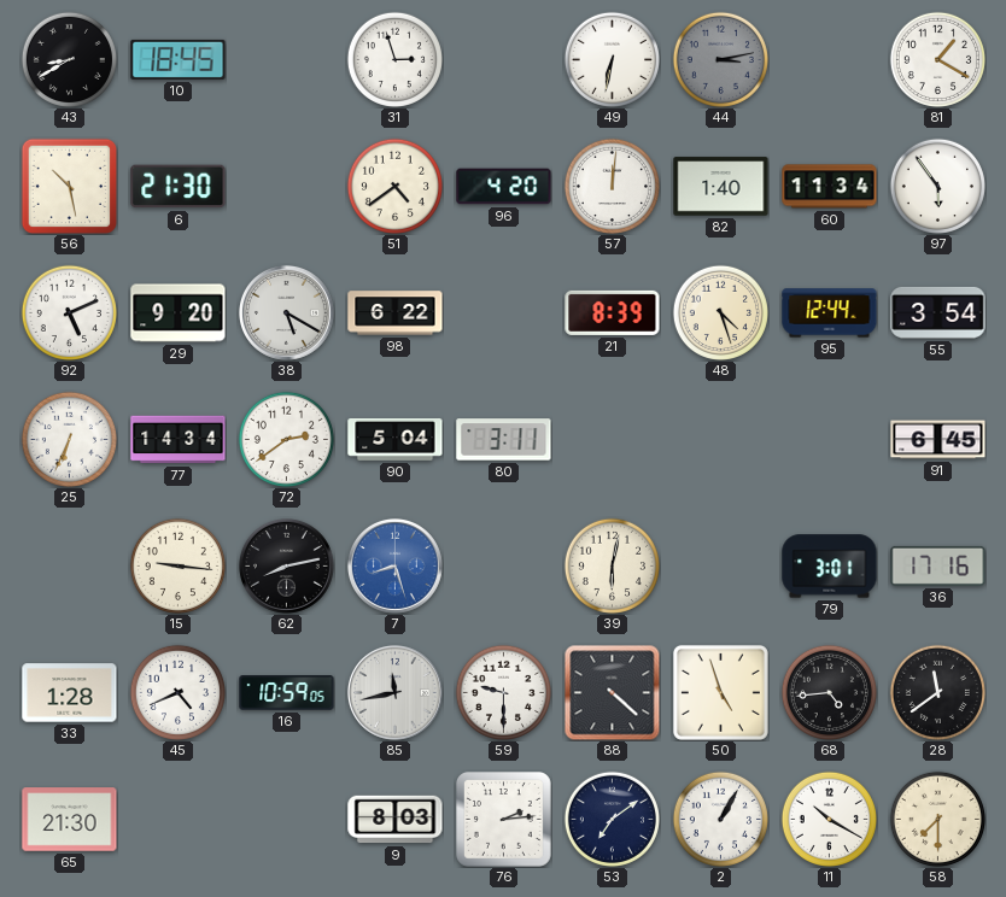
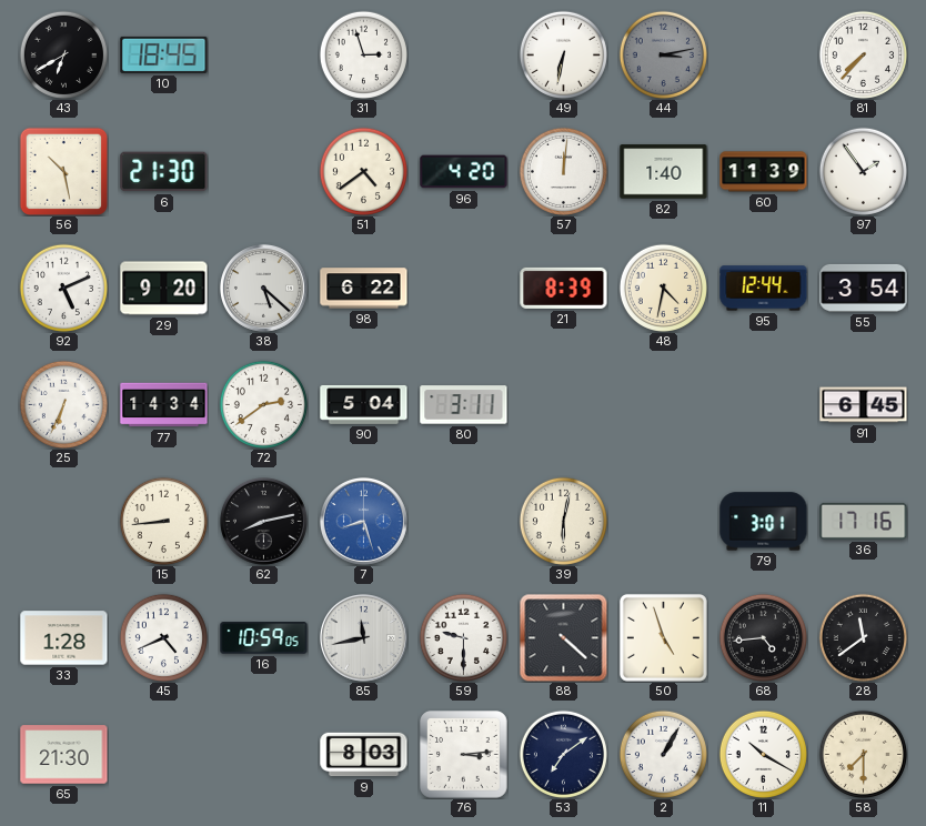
43: 8:40 -> 6:40
81: 1:20 -> 7:37
60: 11:34 -> 11:39
97: 5:54 -> 1:54
38: 5:20 -> 5:22
48: 4:27 -> 4:32
15: 9:16 -> 8:44
76: 2:14 -> 3:14
